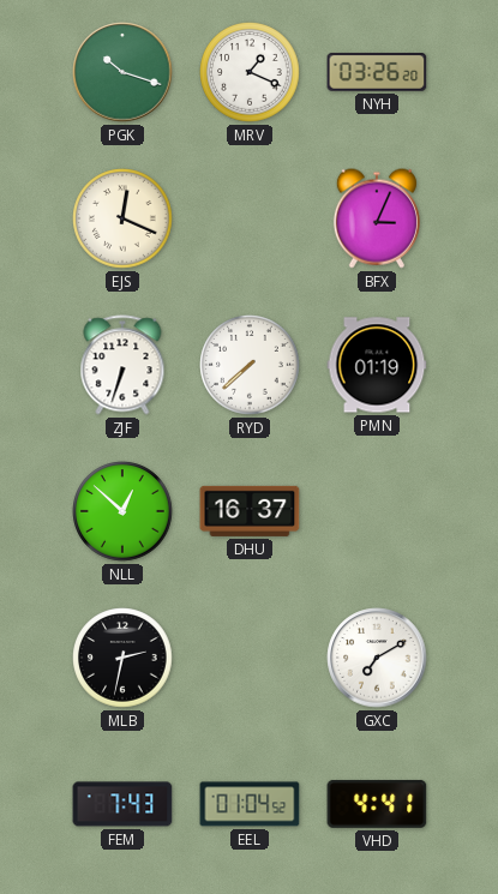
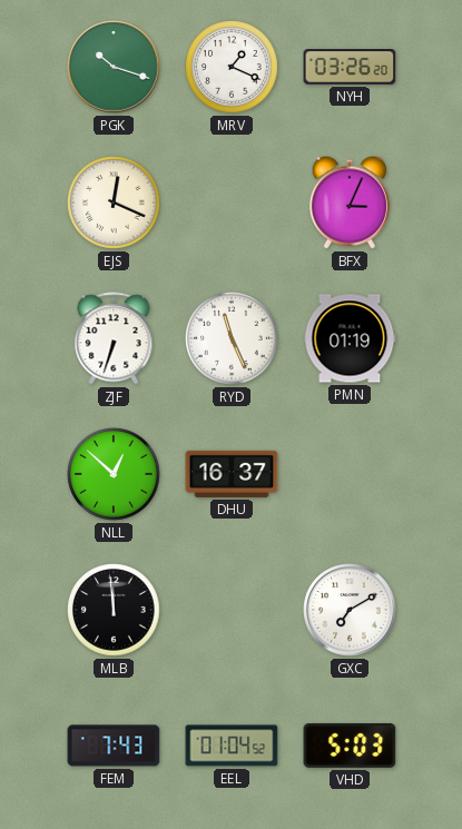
RYD: 7:38 -> 11:26
MLB: 2:32 -> 11:59
VHD: 4:41 -> 5:03
